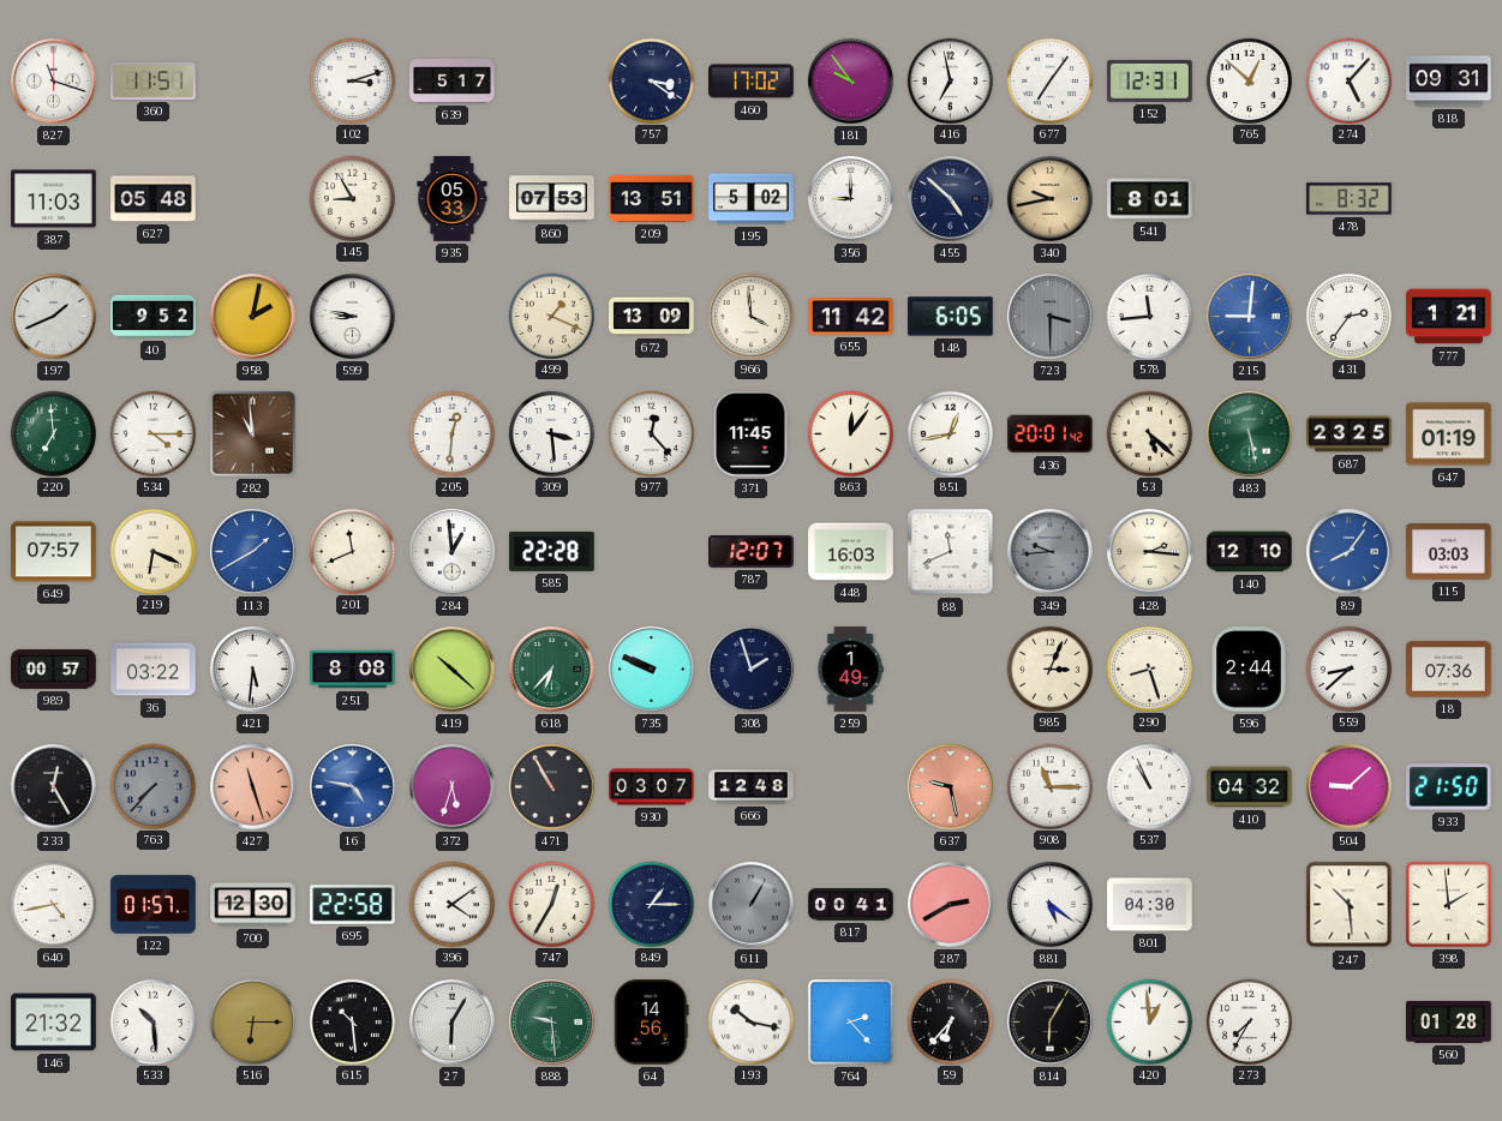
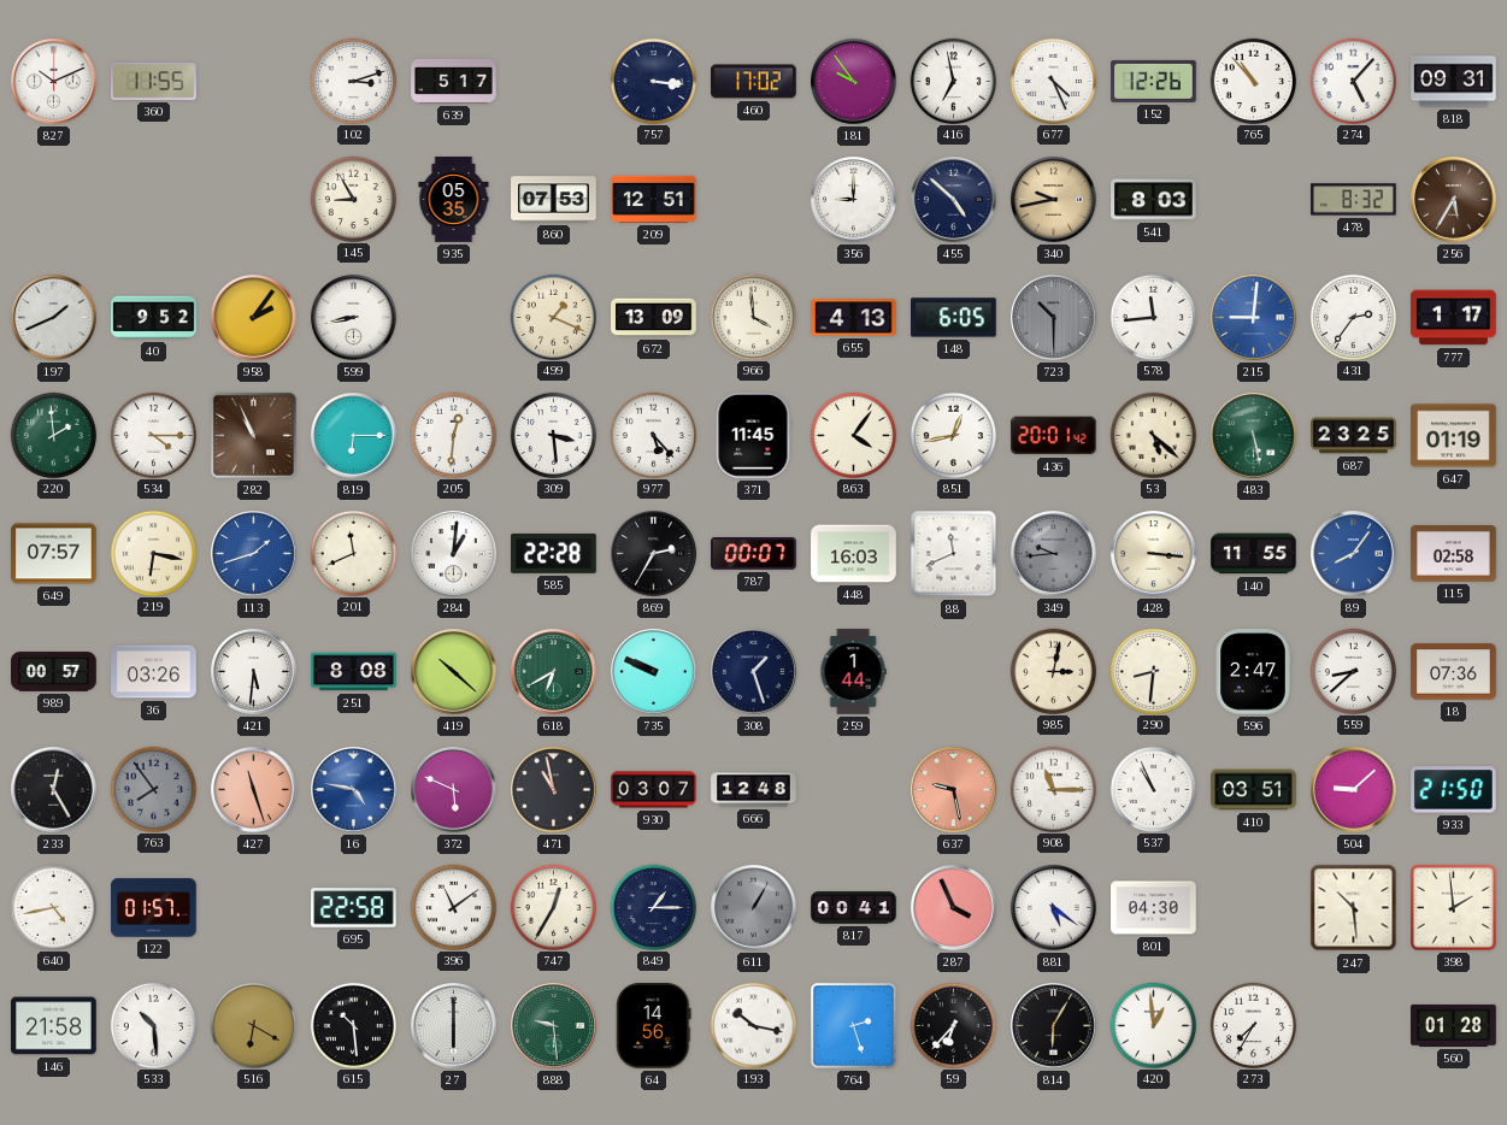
827: 11:18 -> 10:11
360: 11:51 -> 11:55
757: 3:21 -> 3:16
677: 7:06 -> 4:26
152: 12:31 -> 12:26
765: 12:52 -> 10:53
387: 11:03 -> none
627: 05:48 -> none
935: 05:33 -> 05:35
209: 13:51 -> 12:51
195: 5:02 -> none
541: 8:01 -> 8:03
256: none -> 5:35
958: 2:02 -> 2:06
599: 8:47 -> 8:43
655: 11:42 -> 4:13
723: 3:30 -> 10:30
777: 1:21 -> 1:17
220: 6:59 -> 1:59
282: 10:59 -> 10:56
819: none -> 6:15
977: 12:23 -> 5:23
863: 12:06 -> 4:06
219: 6:19 -> 6:17
113: 1:40 -> 1:42
284: 12:59 -> 1:01
869: none -> 2:35
787: 12:07 -> 00:07
428: 2:16 -> 3:16
140: 12:10 -> 11:55
115: 03:03 -> 02:58
36: 03:22 -> 03:26
618: 6:37 -> 6:40
308: 1:57 -> 1:27
259: 1:49 -> 1:44
985: 3:04 -> 3:02
290: 8:27 -> 8:31
596: 2:44 -> 2:47
763: 7:37 -> 7:54
372: 5:33 -> 5:49
471: 10:55 -> 10:58
410: 04:32 -> 03:51
700: 12:30 -> none
396: 4:09 -> 11:09
287: 2:40 -> 3:56
146: 21:32 -> 21:58
516: 6:15 -> 6:20
27: 6:05 -> 6:00
764: 2:23 -> 2:27
